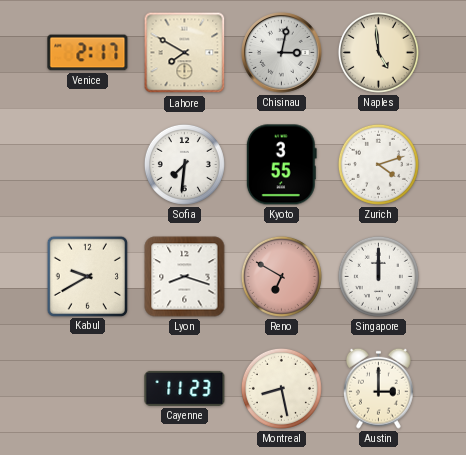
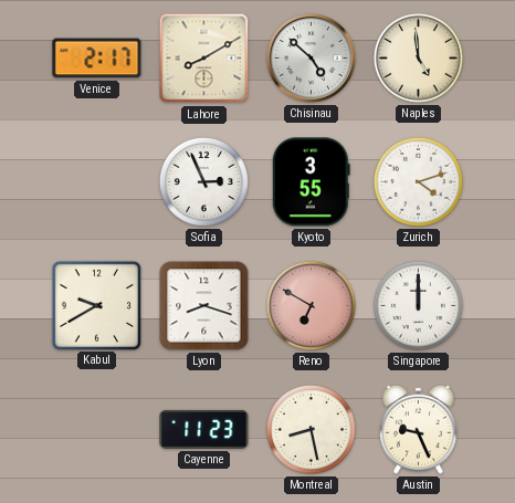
Lahore: 7:50 -> 8:10
Chisinau: 3:02 -> 4:52
Sofia: 7:31 -> 2:56
Austin: 3:00 -> 9:26
